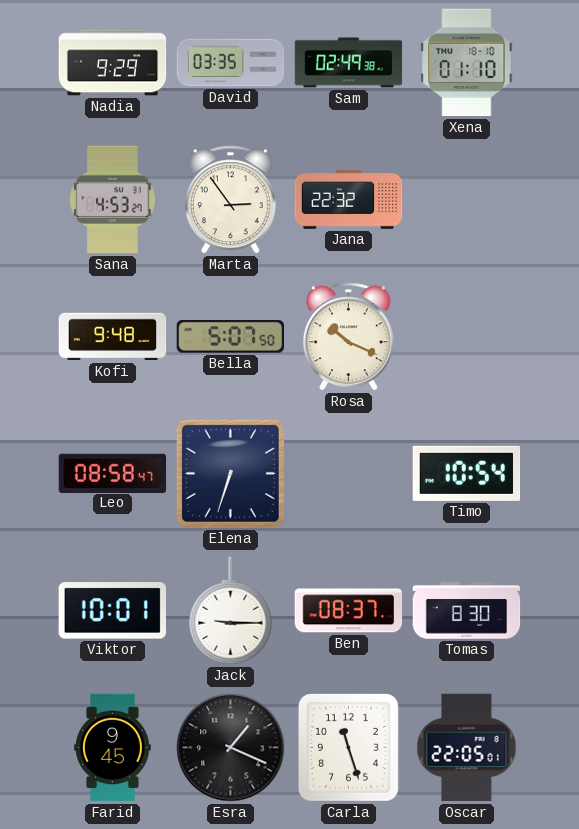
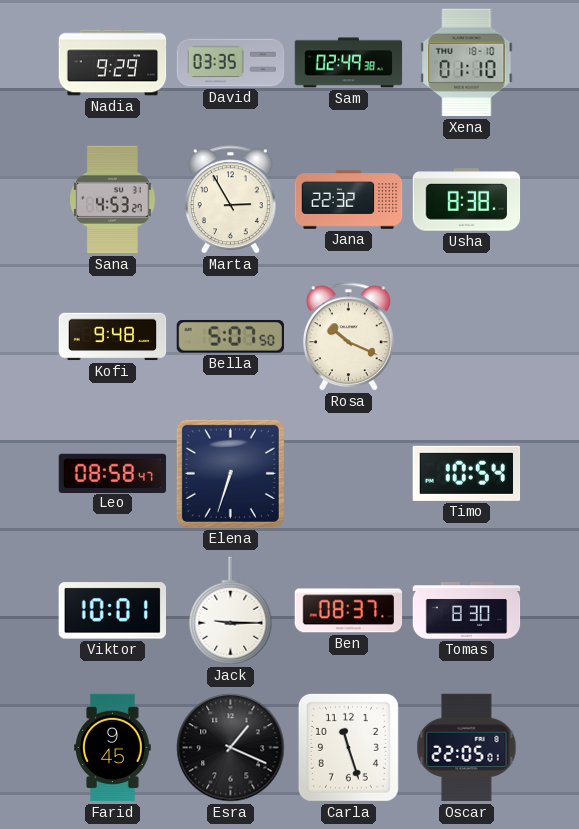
Marta: 2:54 -> 2:55
Usha: none -> 8:38
